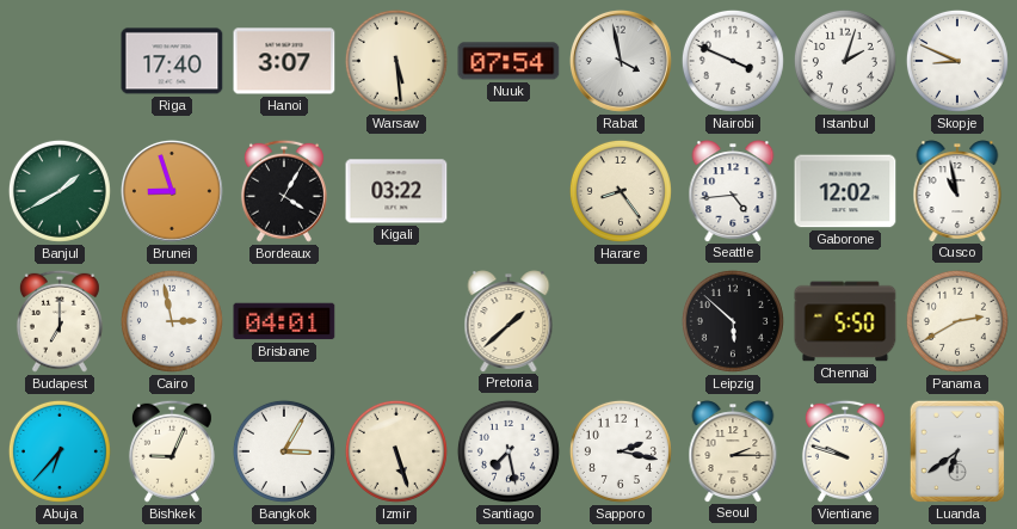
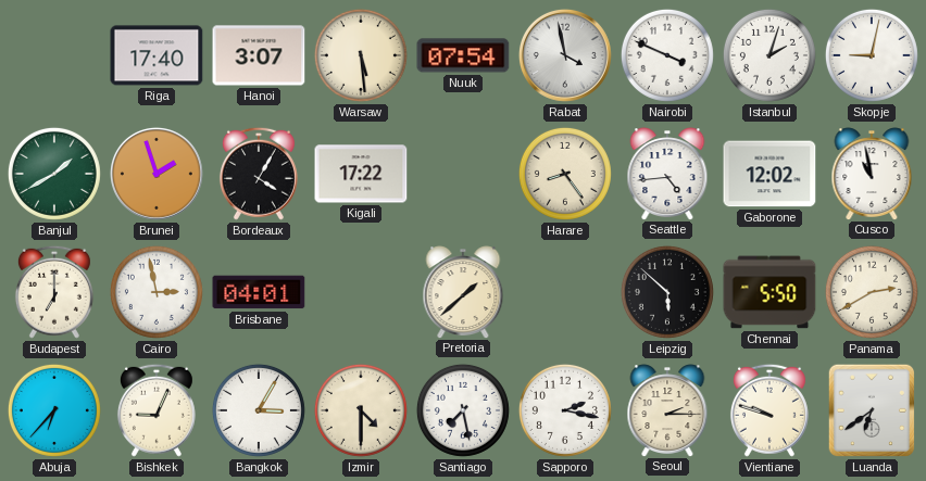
Skopje: 8:49 -> 9:02
Brunei: 8:57 -> 1:57
Kigali: 03:22 -> 17:22
Izmir: 5:27 -> 4:30
